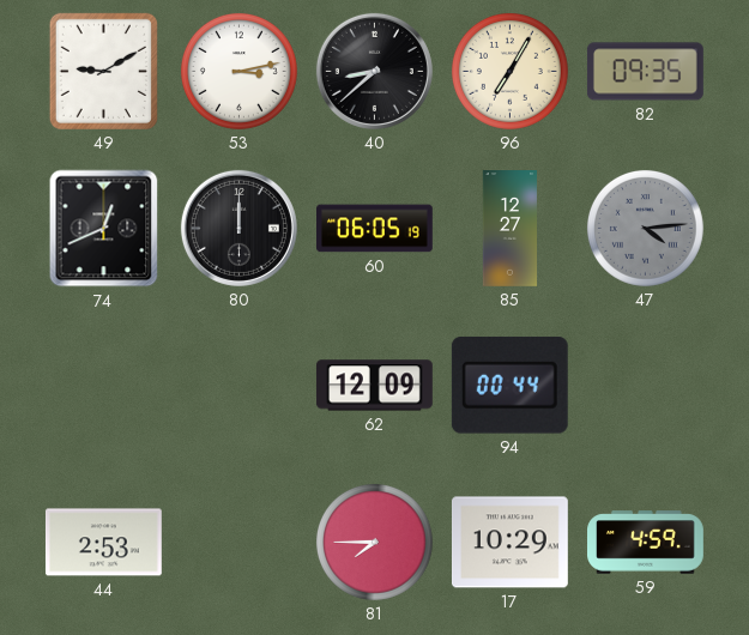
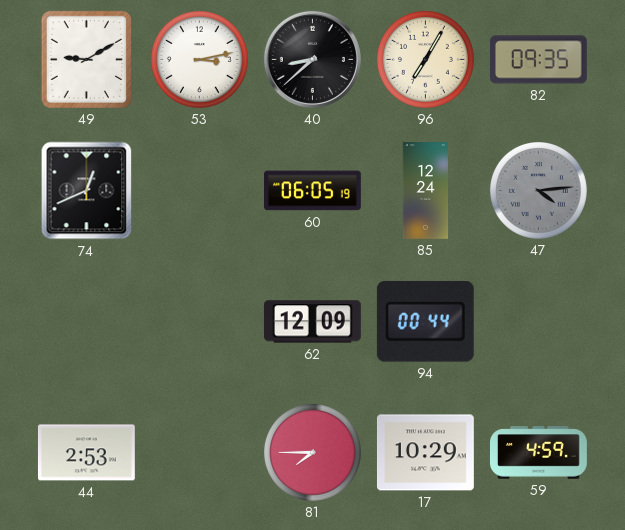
80: 12:00 -> none
85: 12:27 -> 12:24
